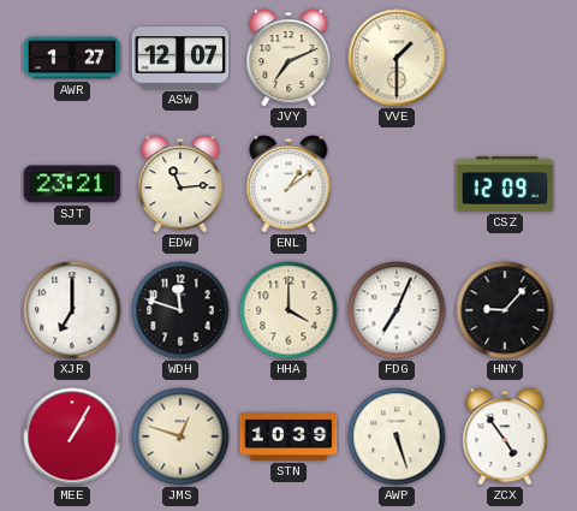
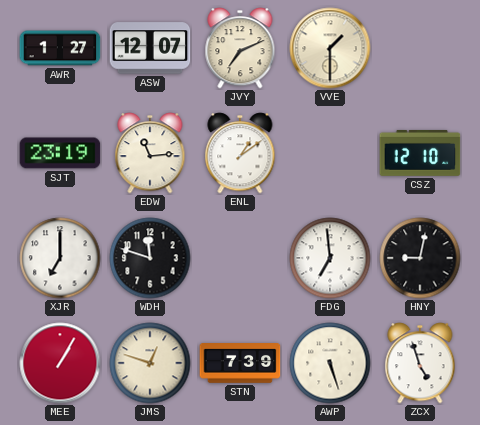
SJT: 23:21 -> 23:19
CSZ: 12:09 -> 12:10
HHA: 4:00 -> none
FDG: 7:04 -> 6:59
HNY: 9:07 -> 9:02
STN: 10:39 -> 7:39
ZCX: 4:54 -> 4:57
